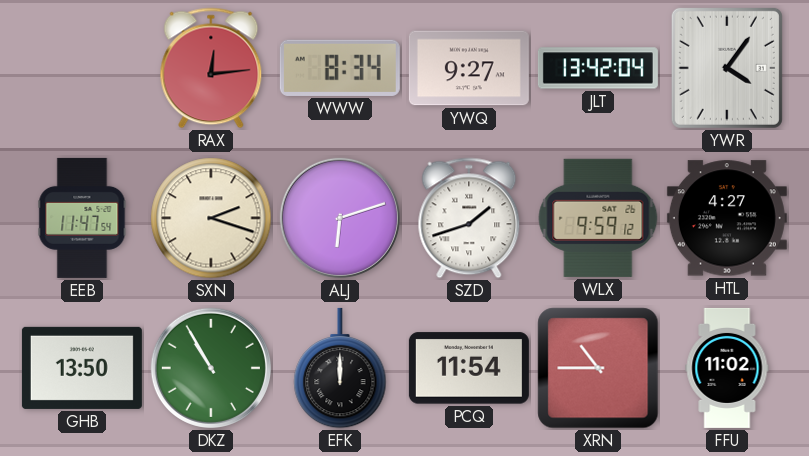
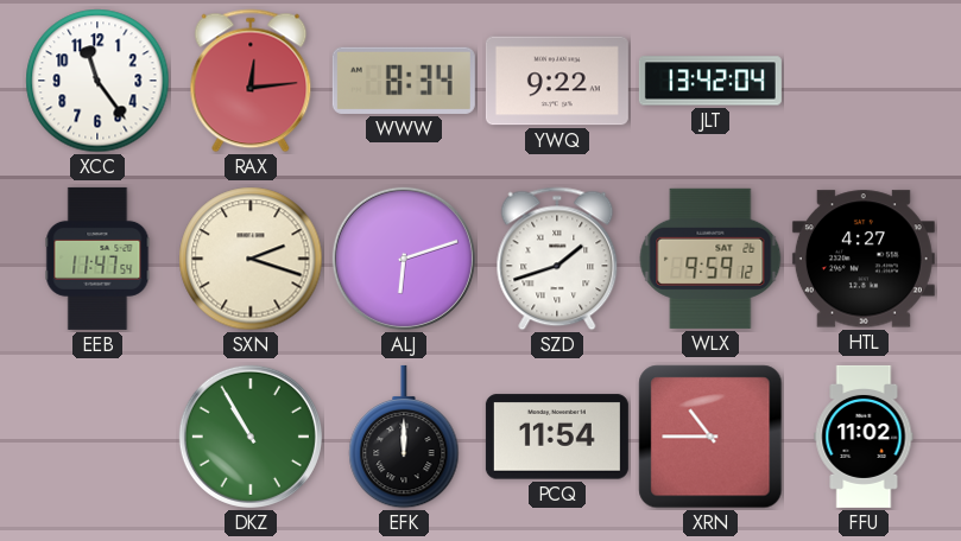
XCC: none -> 11:24
YWQ: 9:27 -> 9:22
YWR: 4:06 -> none
GHB: 13:50 -> none
